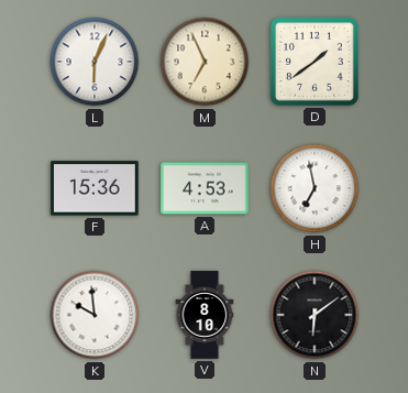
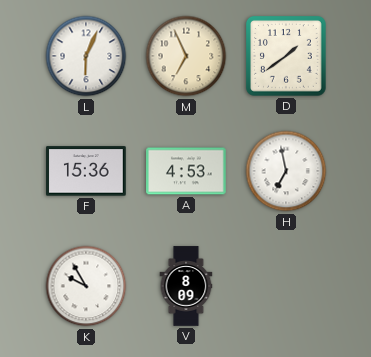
K: 9:59 -> 9:55
V: 8:10 -> 8:09
N: 6:09 -> none
